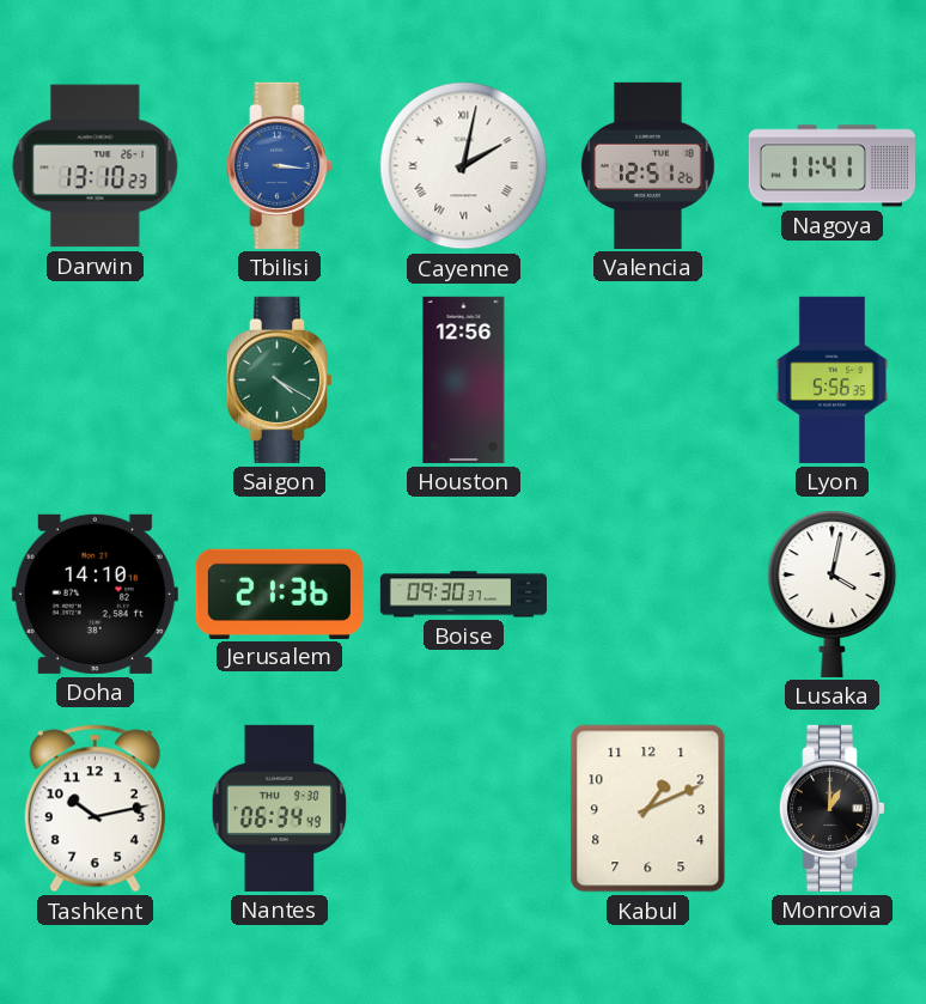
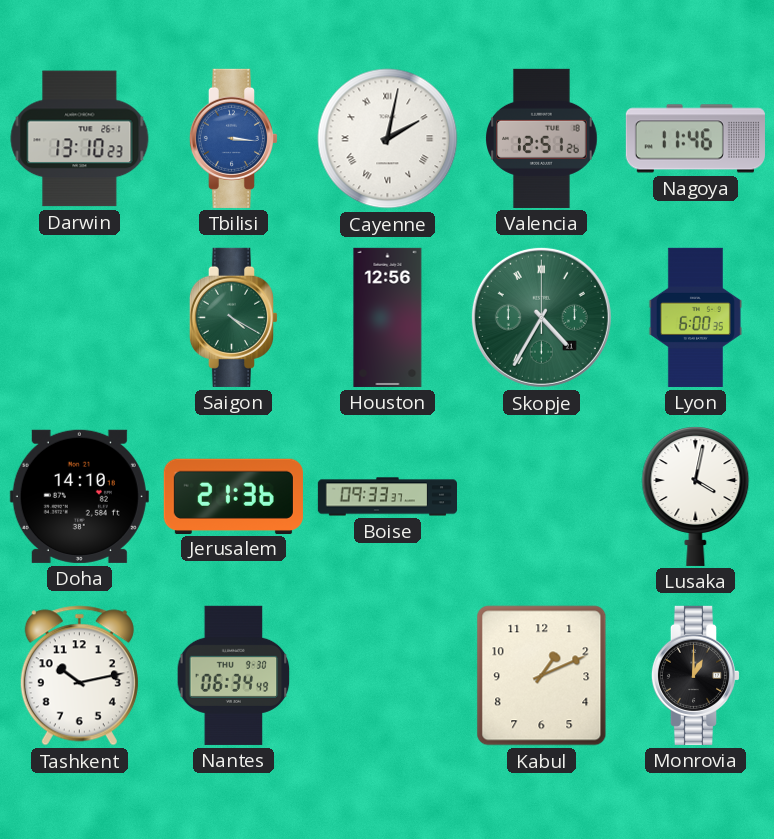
Nagoya: 11:41 -> 11:46
Skopje: none -> 4:35
Lyon: 5:56 -> 6:00
Boise: 09:30 -> 09:33
